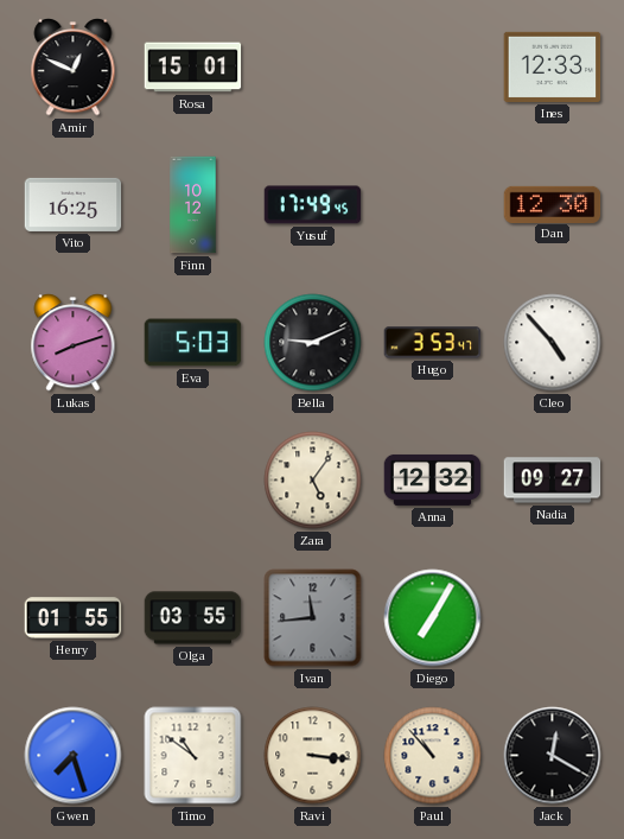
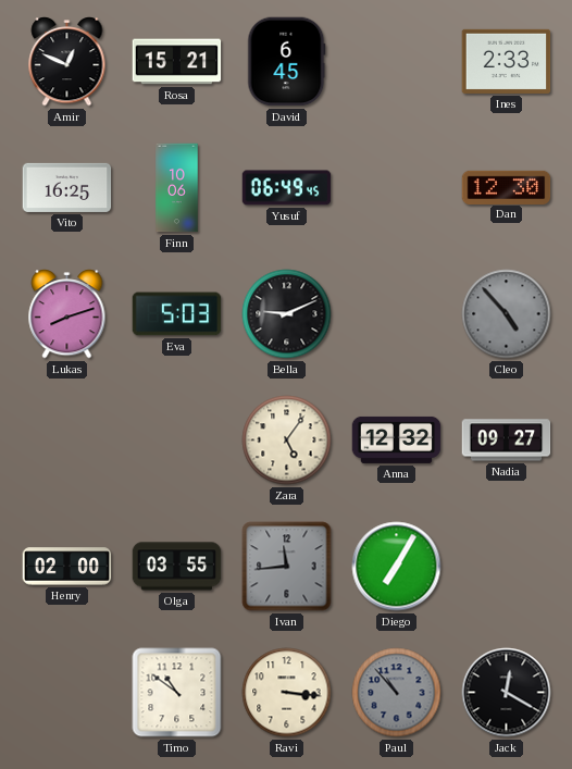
Rosa: 15:01 -> 15:21
David: none -> 6:45
Ines: 12:33 -> 2:33
Finn: 10:12 -> 10:06
Yusuf: 17:49 -> 06:49
Hugo: 3:53 -> none
Cleo dial: white -> grey
Henry: 01:55 -> 02:00
Gwen: 7:27 -> none
Paul dial: cream -> grey
